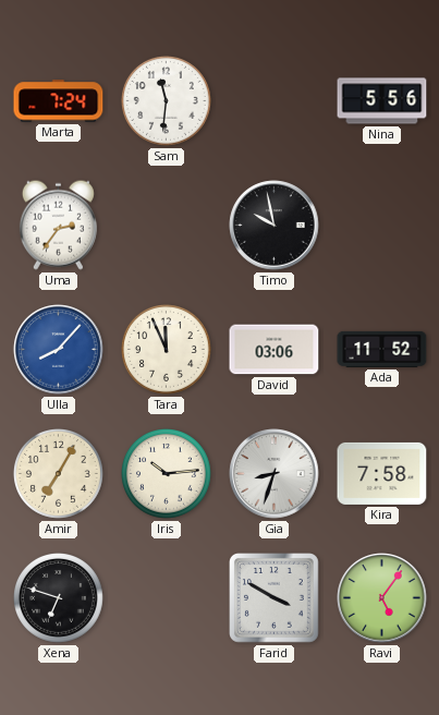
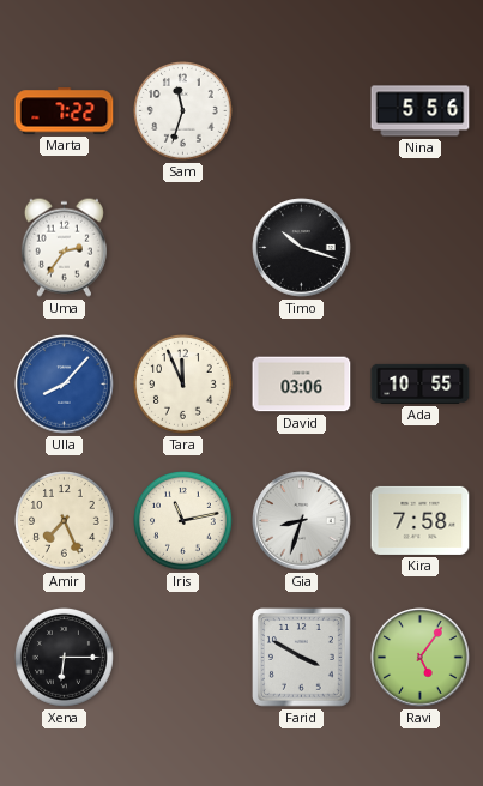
Marta: 7:24 -> 7:22
Sam: 11:31 -> 11:33
Timo: 9:58 -> 10:18
Ada: 11:52 -> 10:55
Amir: 7:05 -> 7:26
Iris: 10:14 -> 11:13
Xena: 6:48 -> 6:15
